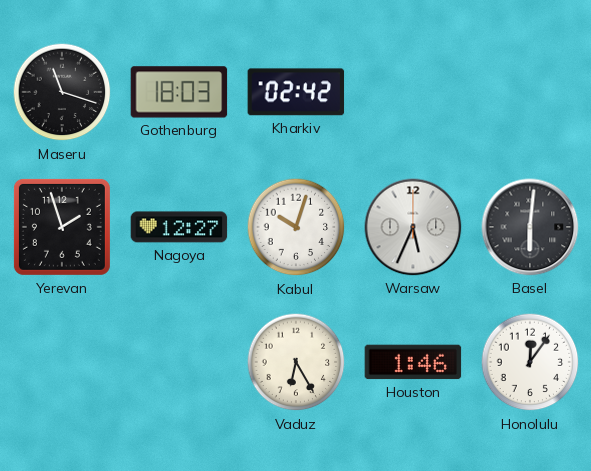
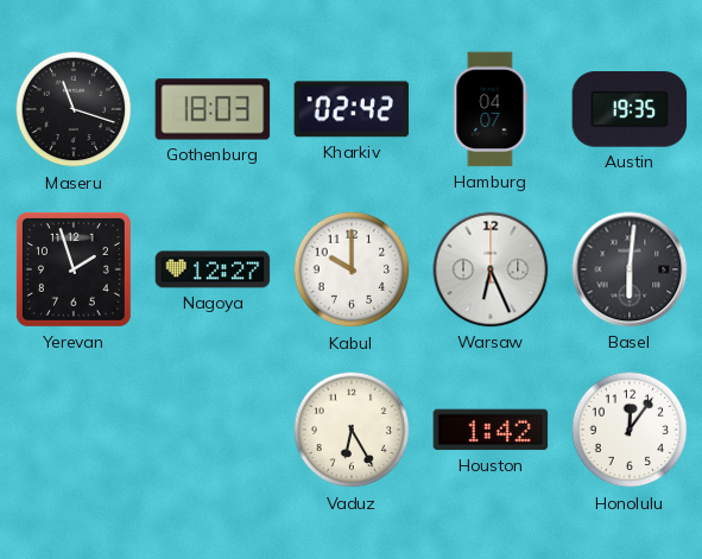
Hamburg: none -> 04:07
Austin: none -> 19:35
Kabul: 10:03 -> 10:00
Warsaw: 5:34 -> 6:26
Houston: 1:46 -> 1:42
